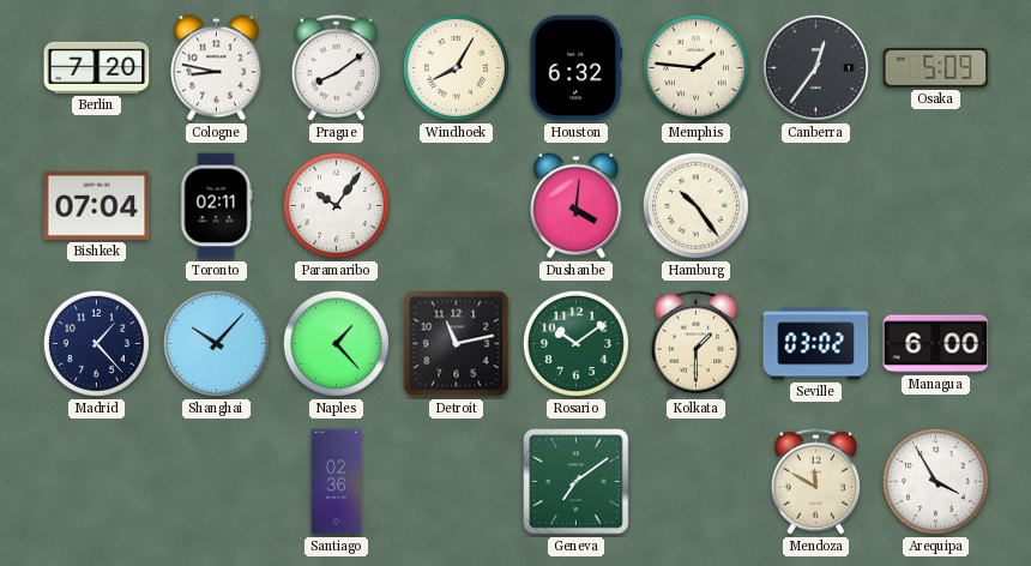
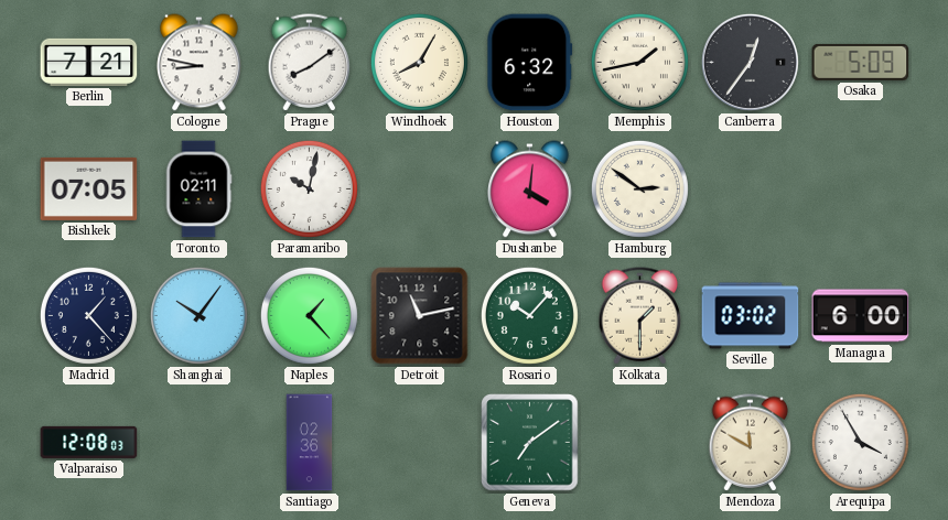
Berlin: 7:20 -> 7:21
Memphis: 1:46 -> 1:43
Bishkek: 07:04 -> 07:05
Paramaribo: 10:06 -> 10:02
Hamburg: 10:24 -> 2:51
Shanghai: 10:07 -> 10:06
Rosario: 10:09 -> 10:07
Valparaiso: none -> 12:08
